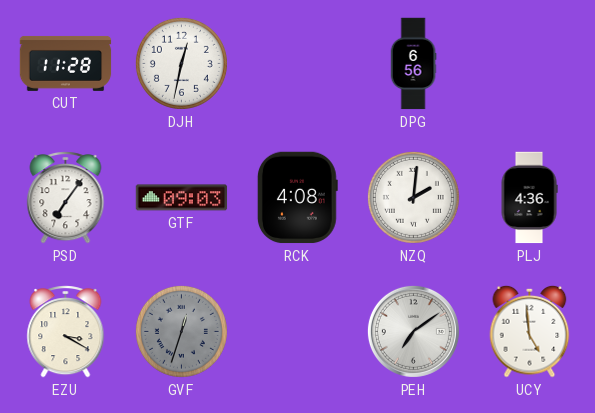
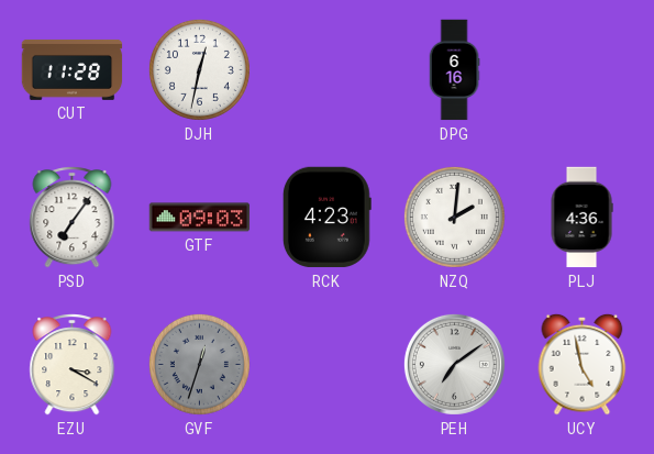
DPG: 6:56 -> 6:16
RCK: 4:08 -> 4:23
UCY: 4:59 -> 4:58
